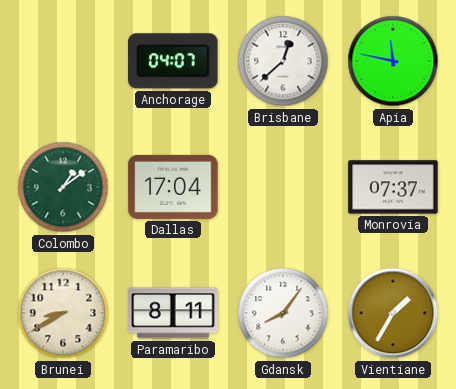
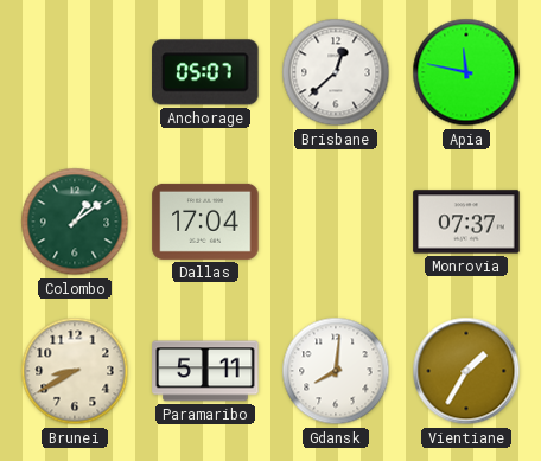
Anchorage: 04:07 -> 05:07
Paramaribo: 8:11 -> 5:11
Gdansk: 8:06 -> 8:01
